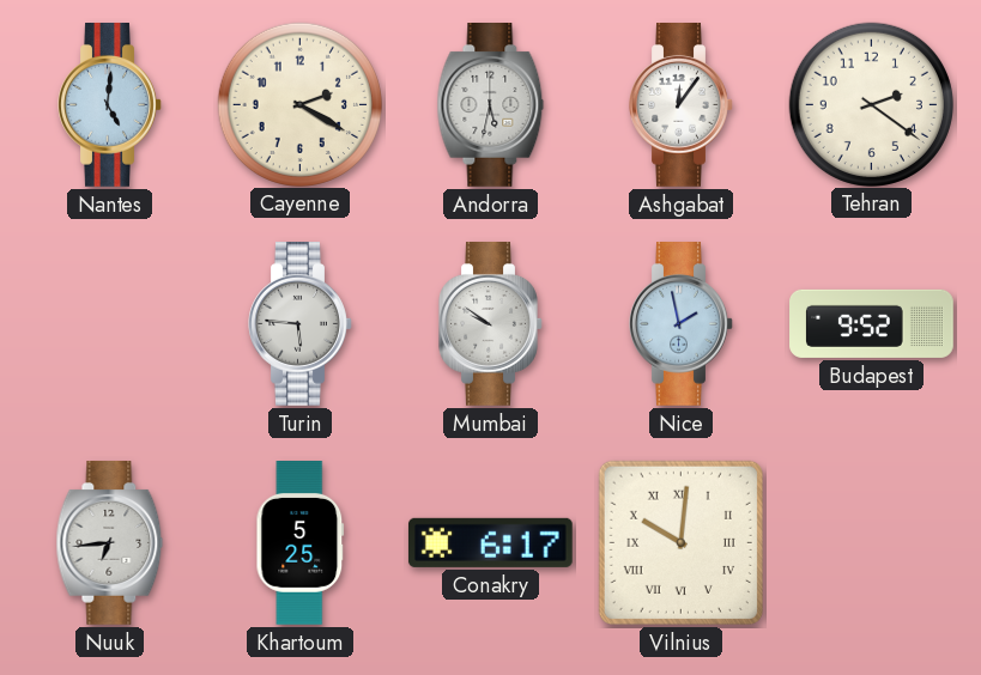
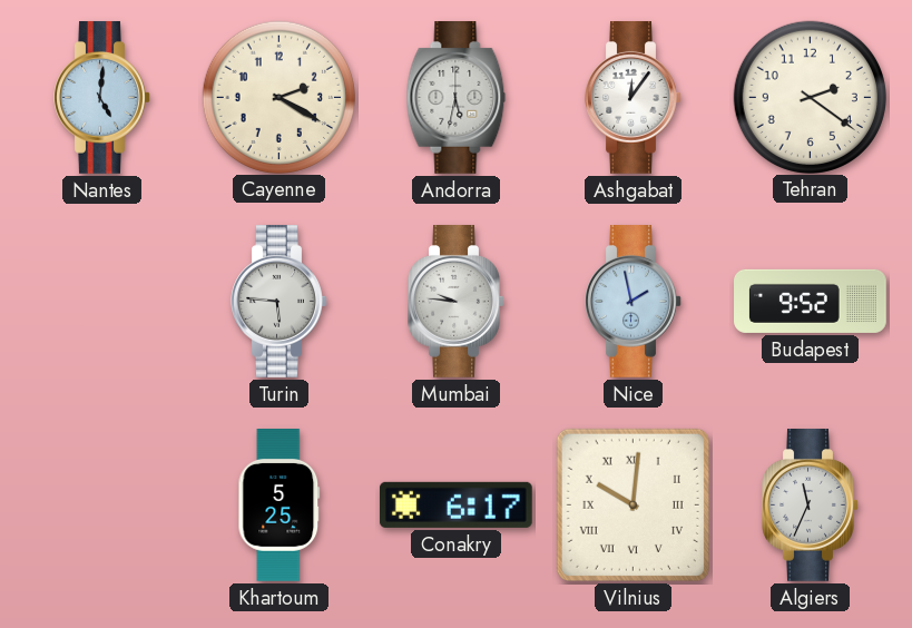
Mumbai: 9:51 -> 9:46
Nuuk: 6:44 -> none
Algiers: none -> 11:34
